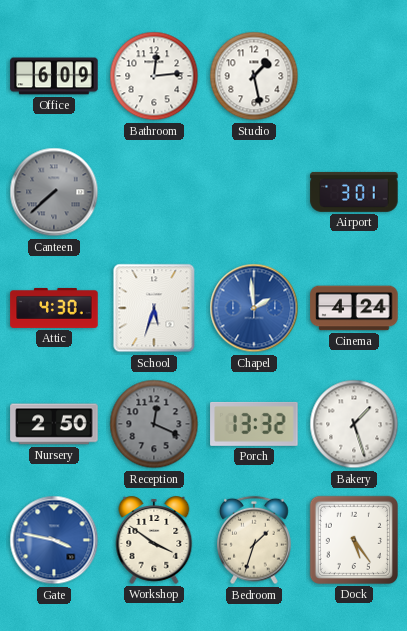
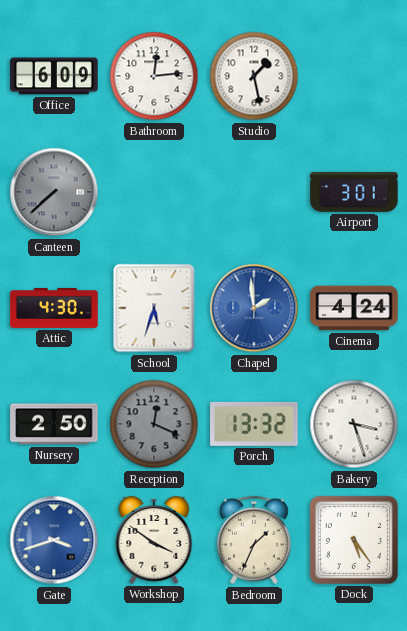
Bakery: 1:27 -> 3:27
Gate: 3:47 -> 3:42
Bedroom: 1:33 -> 1:34
